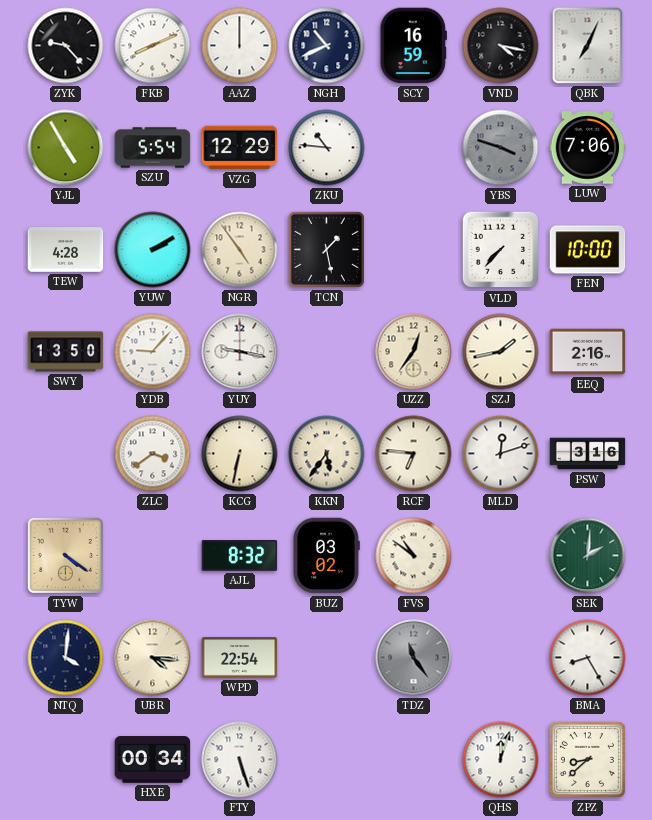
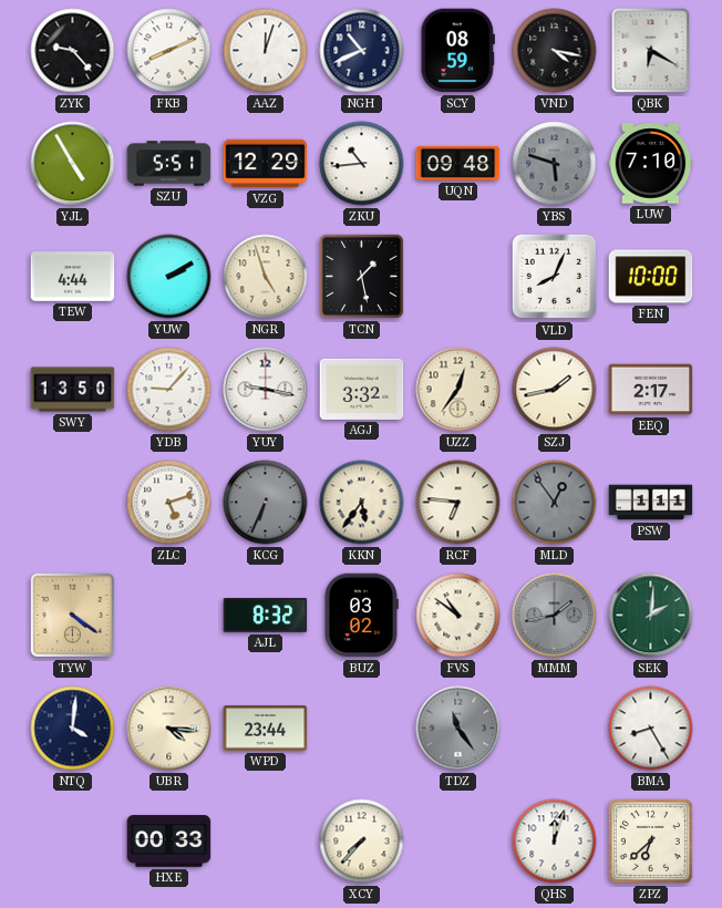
AAZ: 12:00 -> 12:03
SCY: 16:59 -> 08:59
QBK: 7:04 -> 6:20
SZU: 5:54 -> 5:51
ZKU: 10:46 -> 10:44
UQN: none -> 09:48
YBS: 3:48 -> 5:48
LUW: 7:06 -> 7:10
TEW: 4:28 -> 4:44
NGR: 4:54 -> 4:57
VLD: 7:37 -> 8:04
AGJ: none -> 3:32
EEQ: 2:16 -> 2:17
ZLC: 3:39 -> 5:12
KCG: 6:32 -> 6:34
KCG dial: cream -> grey
MLD: 12:12 -> 12:54
MLD dial: white -> grey
PSW: 3:16 -> 1:11
MMM: none -> 1:43
WPD: 22:54 -> 23:44
HXE: 00:34 -> 00:33
FTY: 5:27 -> none
XCY: none -> 7:37
ZPZ: 8:38 -> 6:38
